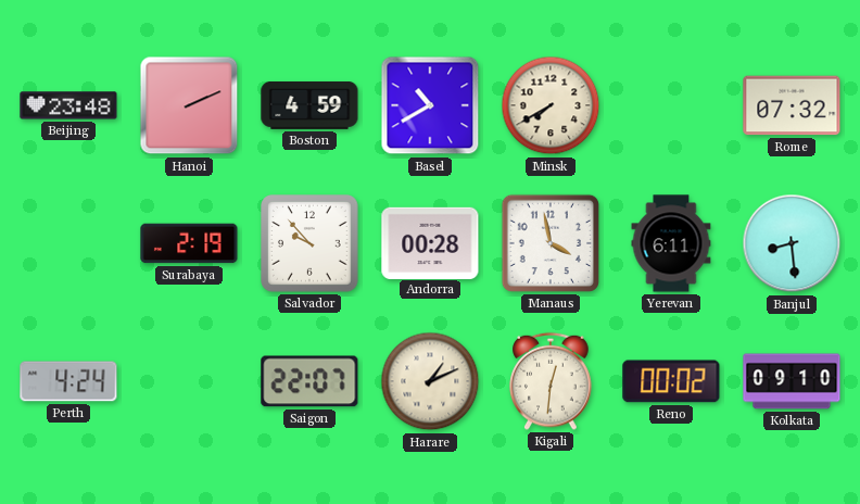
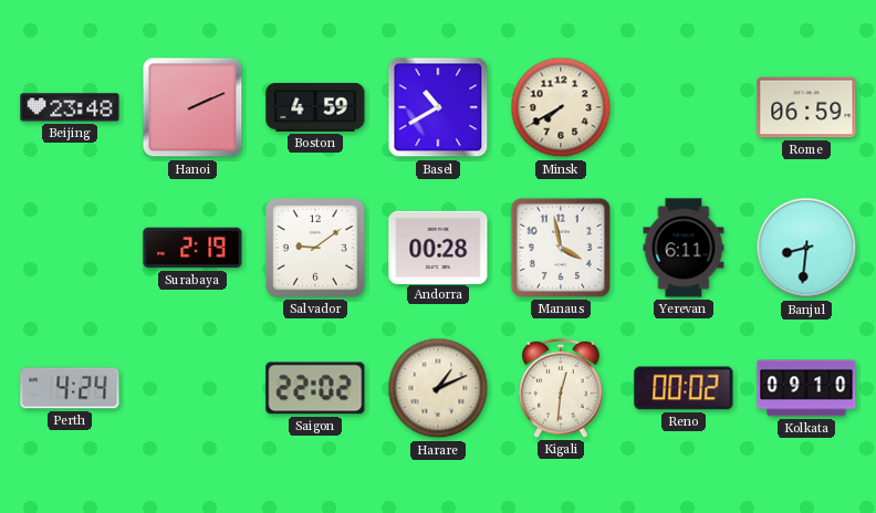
Rome: 07:32 -> 06:59
Salvador: 9:53 -> 9:09
Banjul: 8:29 -> 8:31
Saigon: 22:07 -> 22:02
